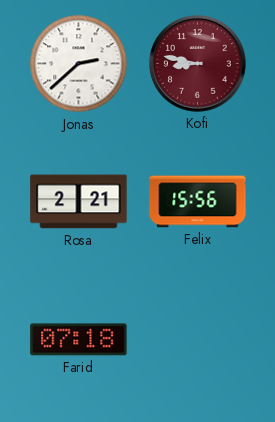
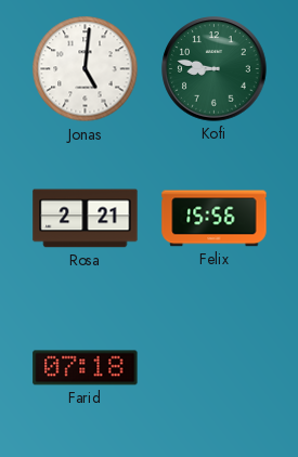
Jonas: 2:38 -> 5:01
Kofi dial: burgundy -> green
